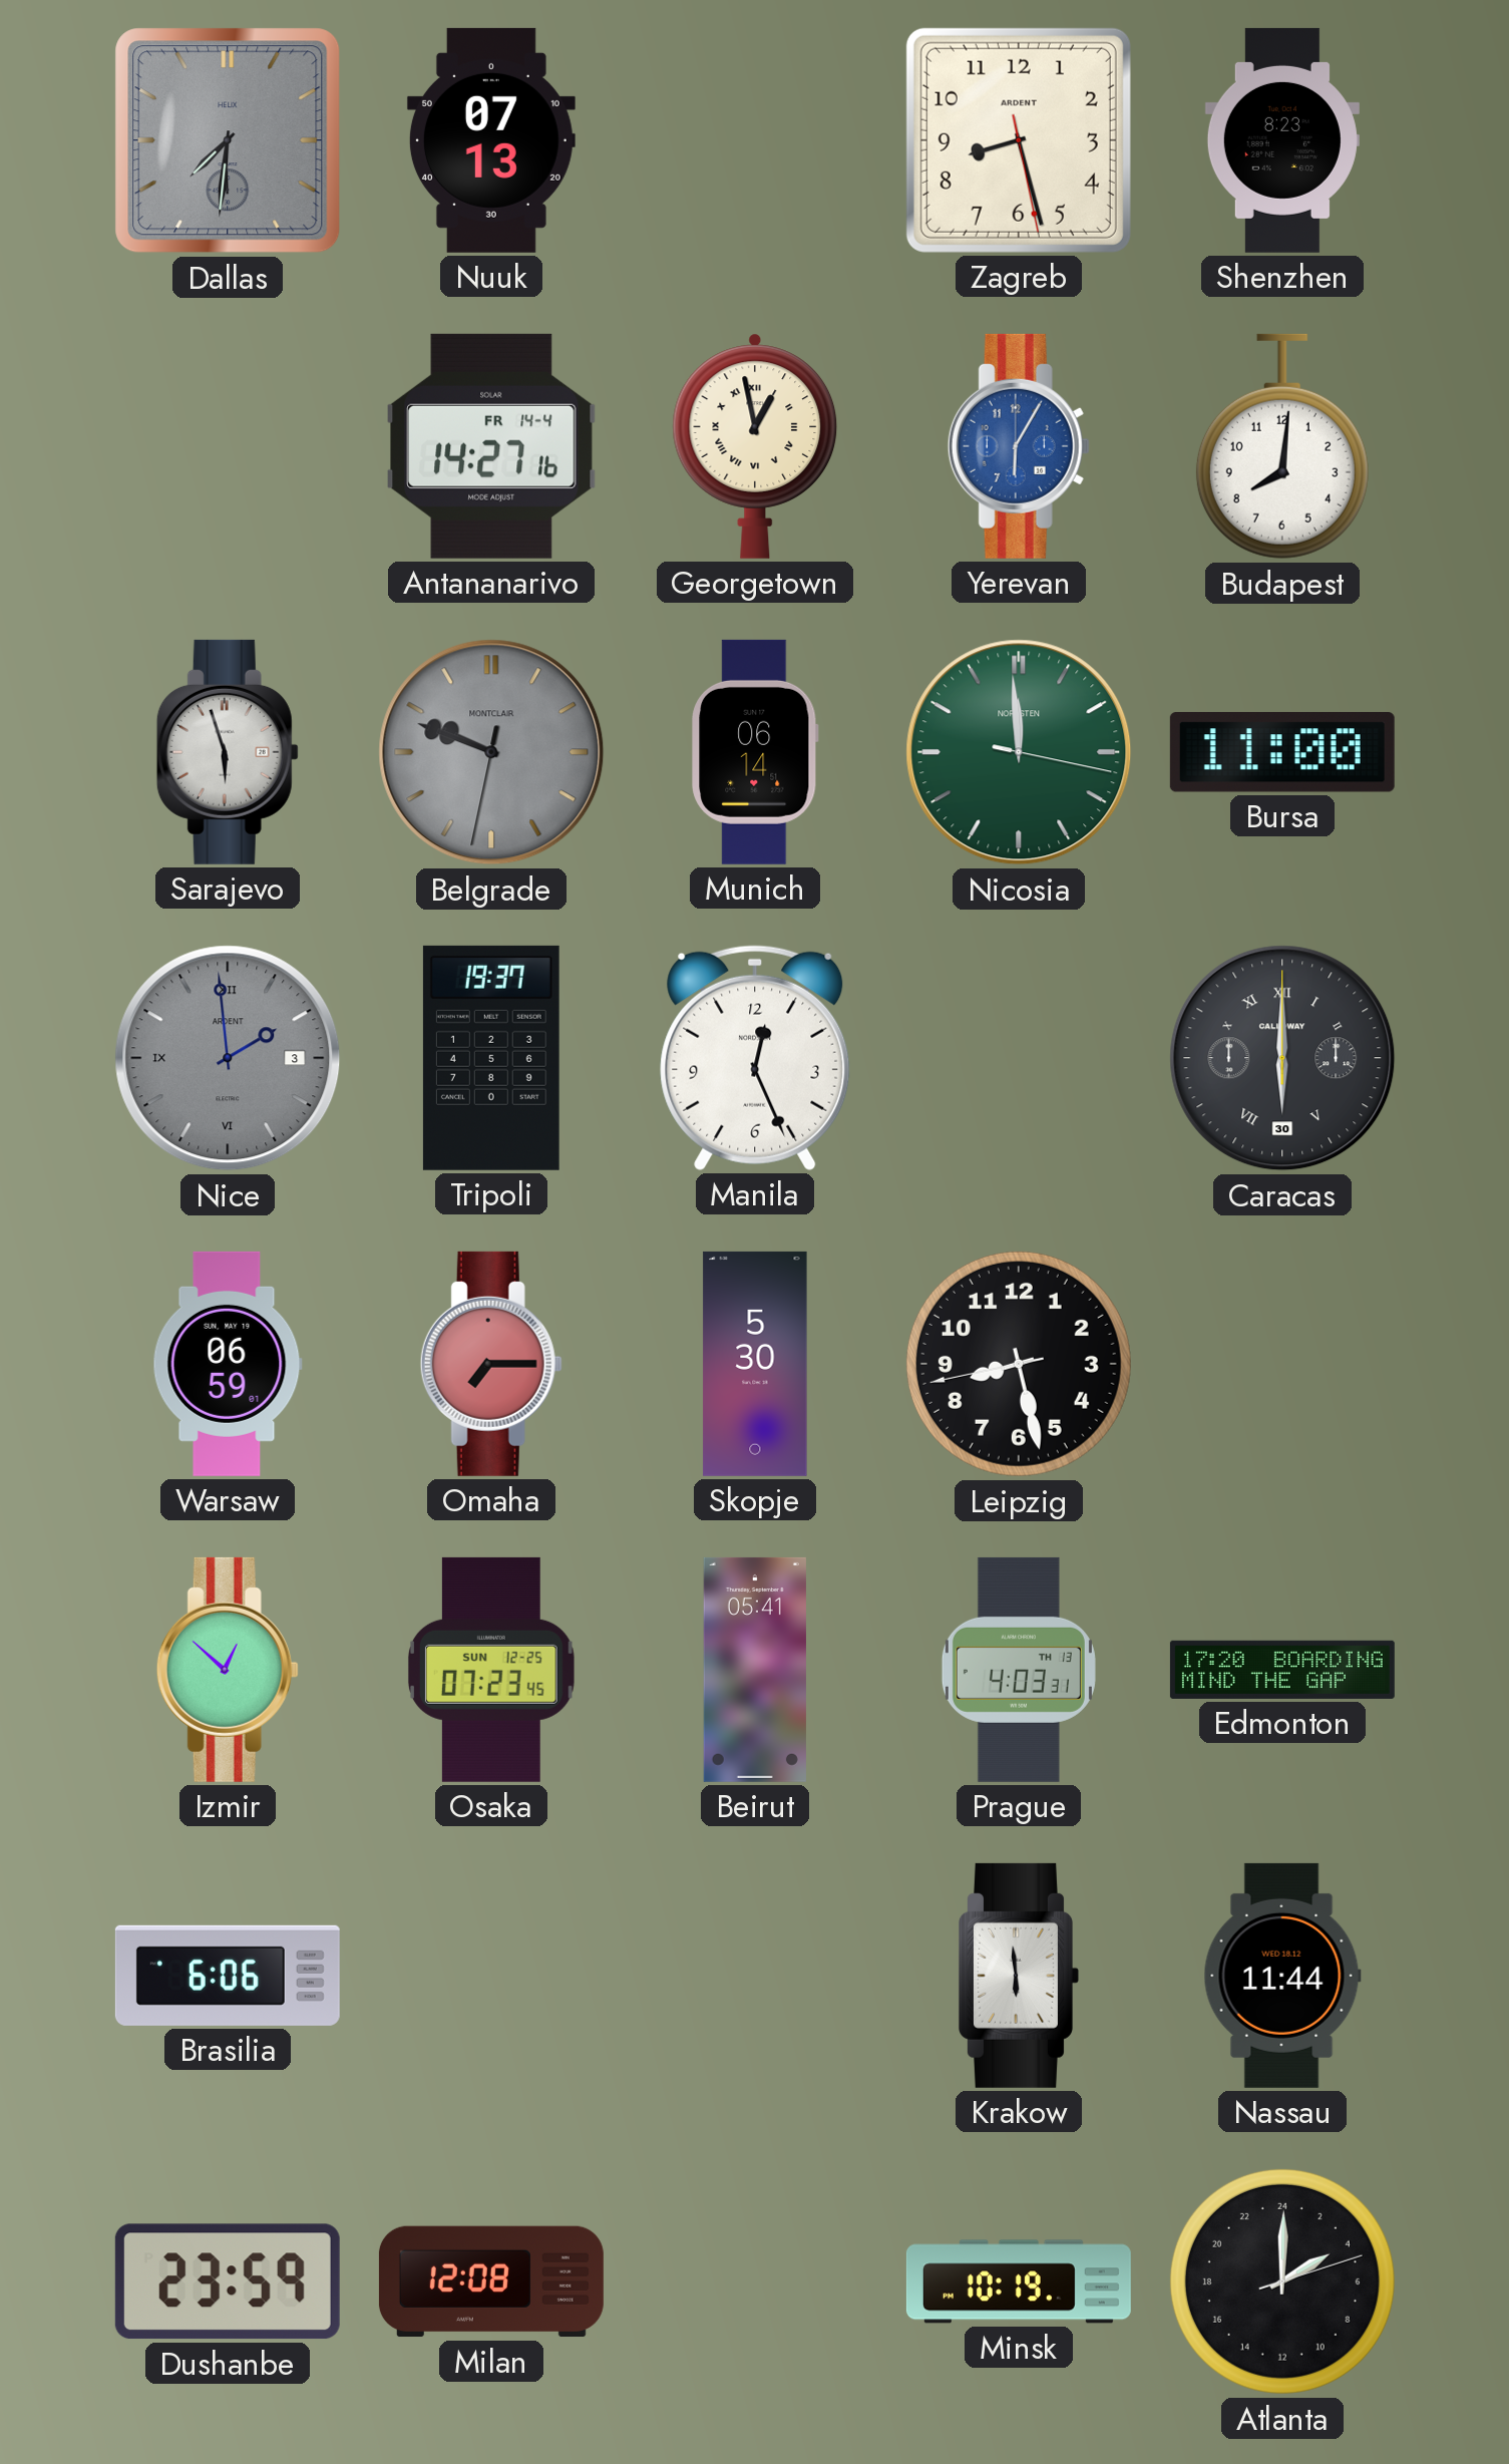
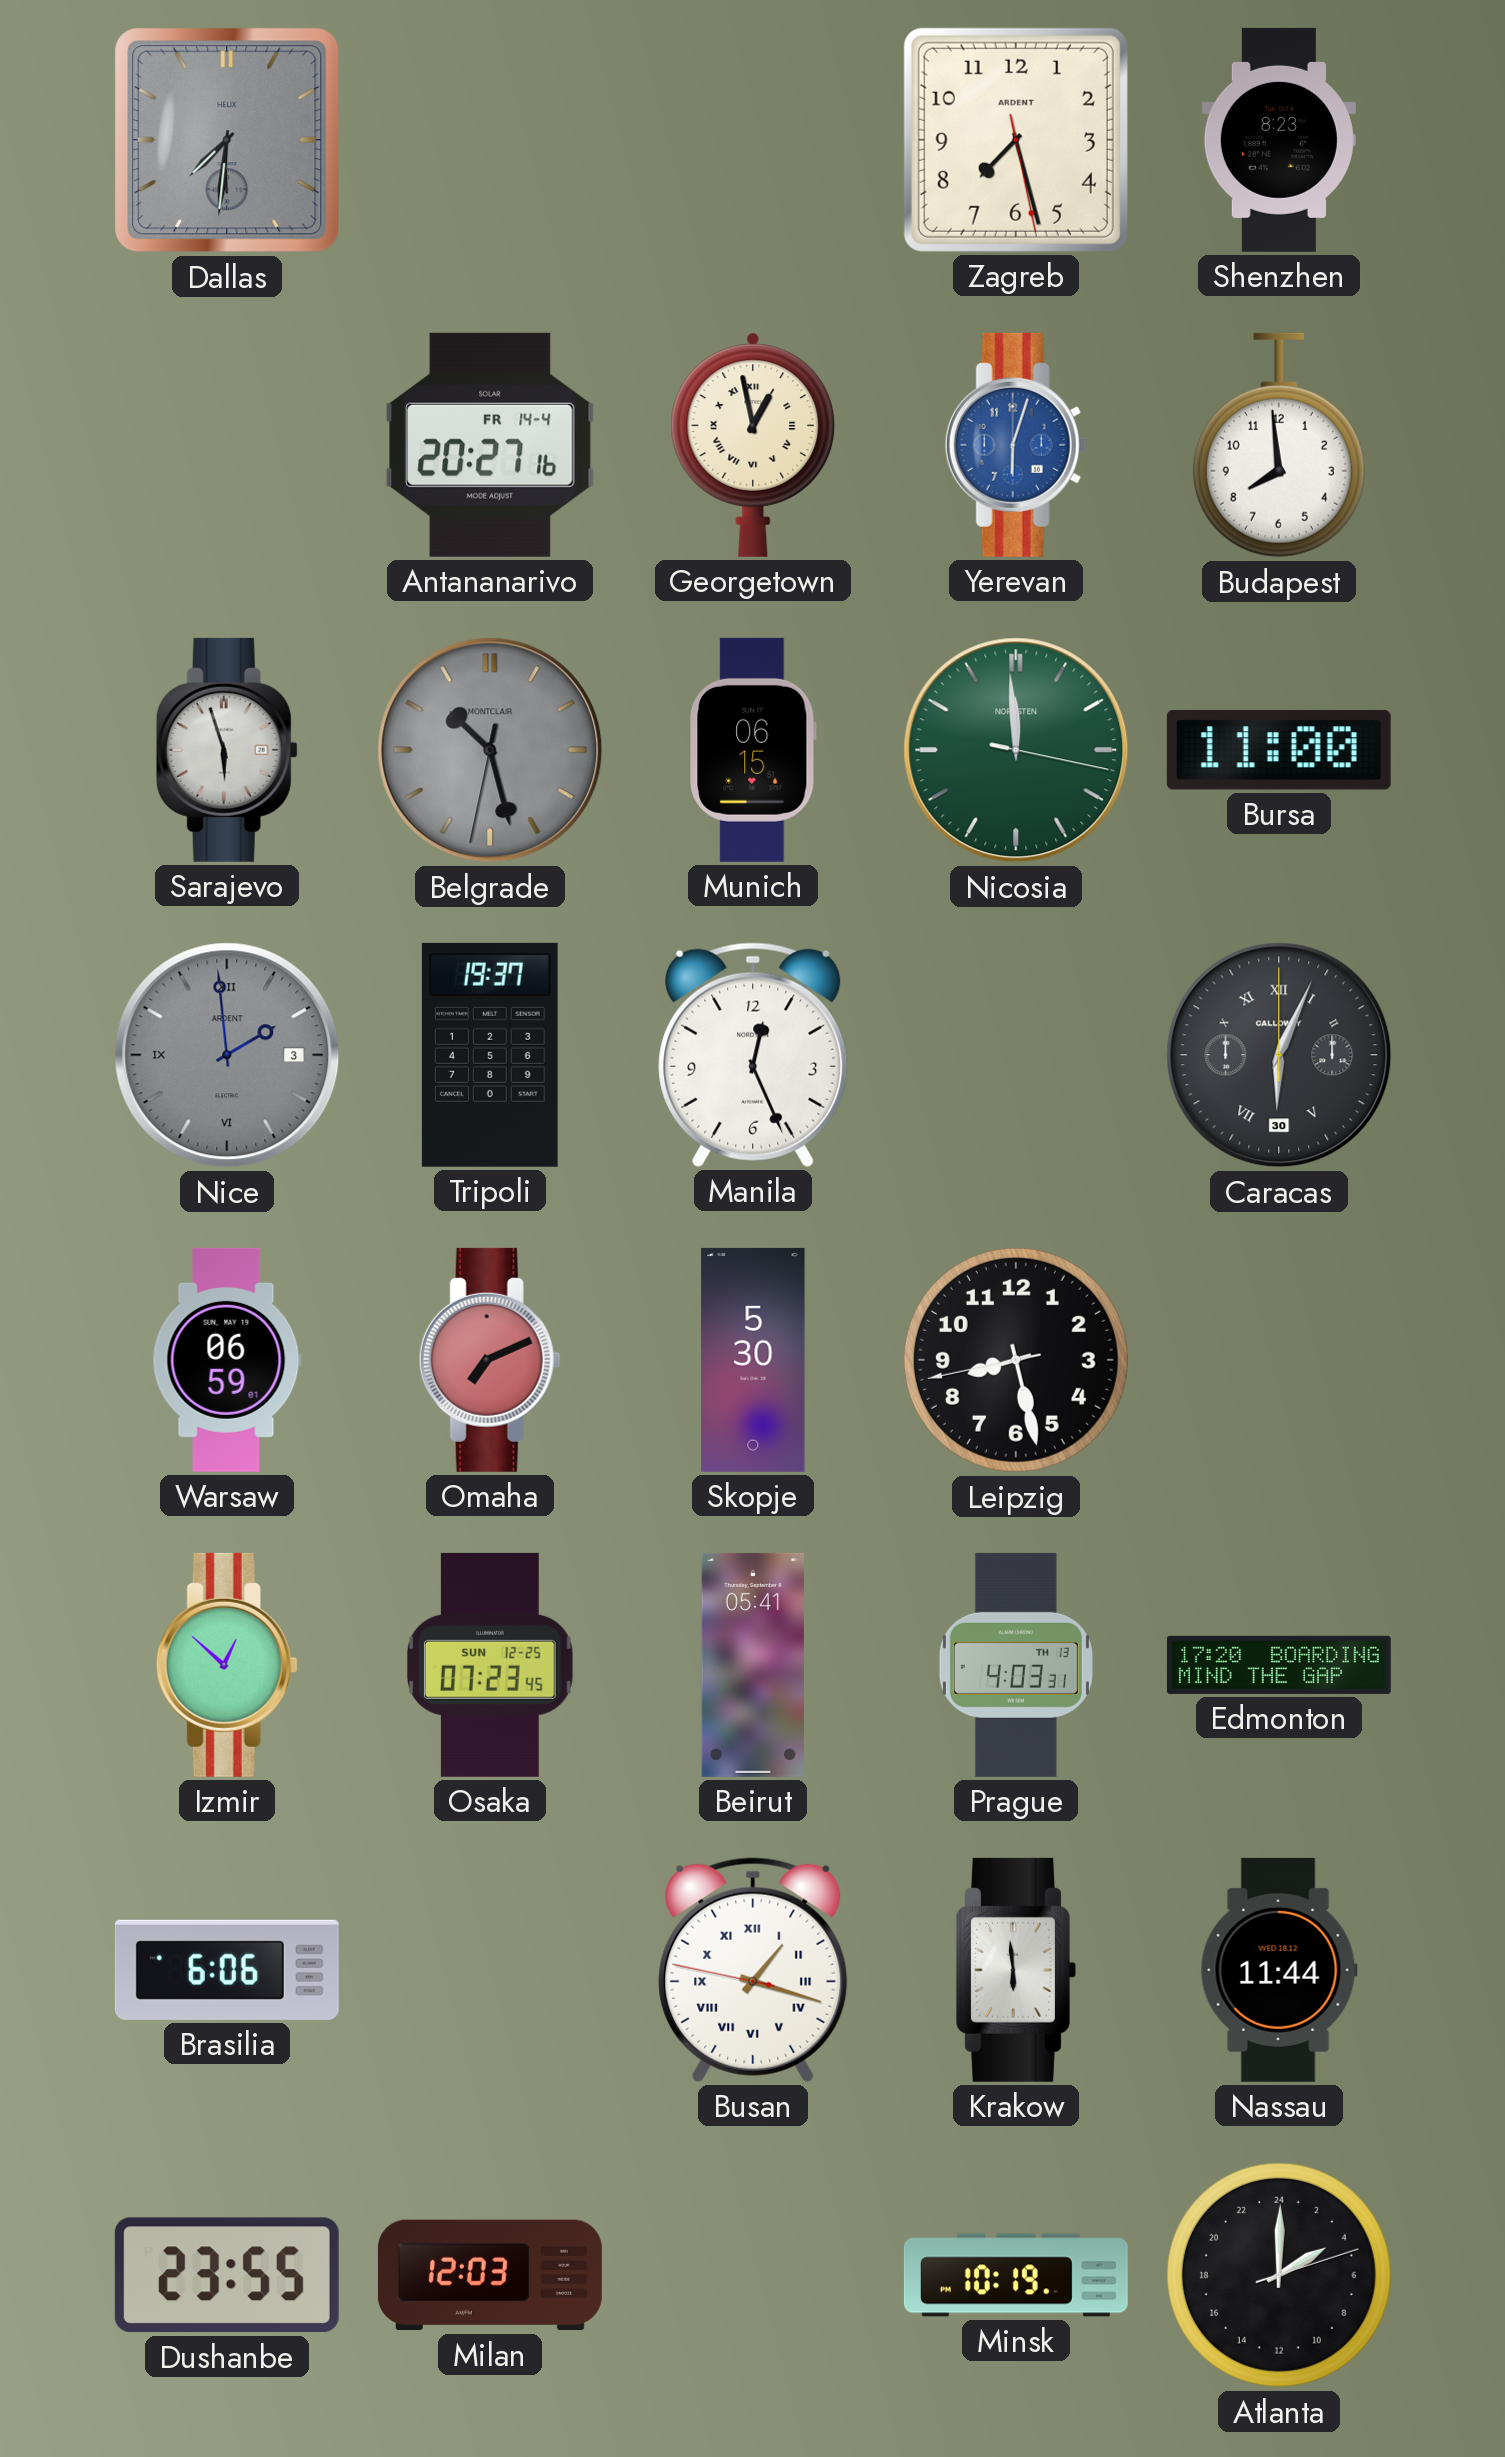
Nuuk: 07:13 -> none
Zagreb: 8:27 -> 7:27
Antananarivo: 14:27 -> 20:27
Yerevan: 6:05 -> 6:03
Budapest: 8:01 -> 7:59
Belgrade: 9:48 -> 10:27
Munich: 06:14 -> 06:15
Caracas: 6:00 -> 6:04
Omaha: 7:15 -> 7:11
Busan: none -> 1:17
Dushanbe: 23:59 -> 23:55
Milan: 12:08 -> 12:03
